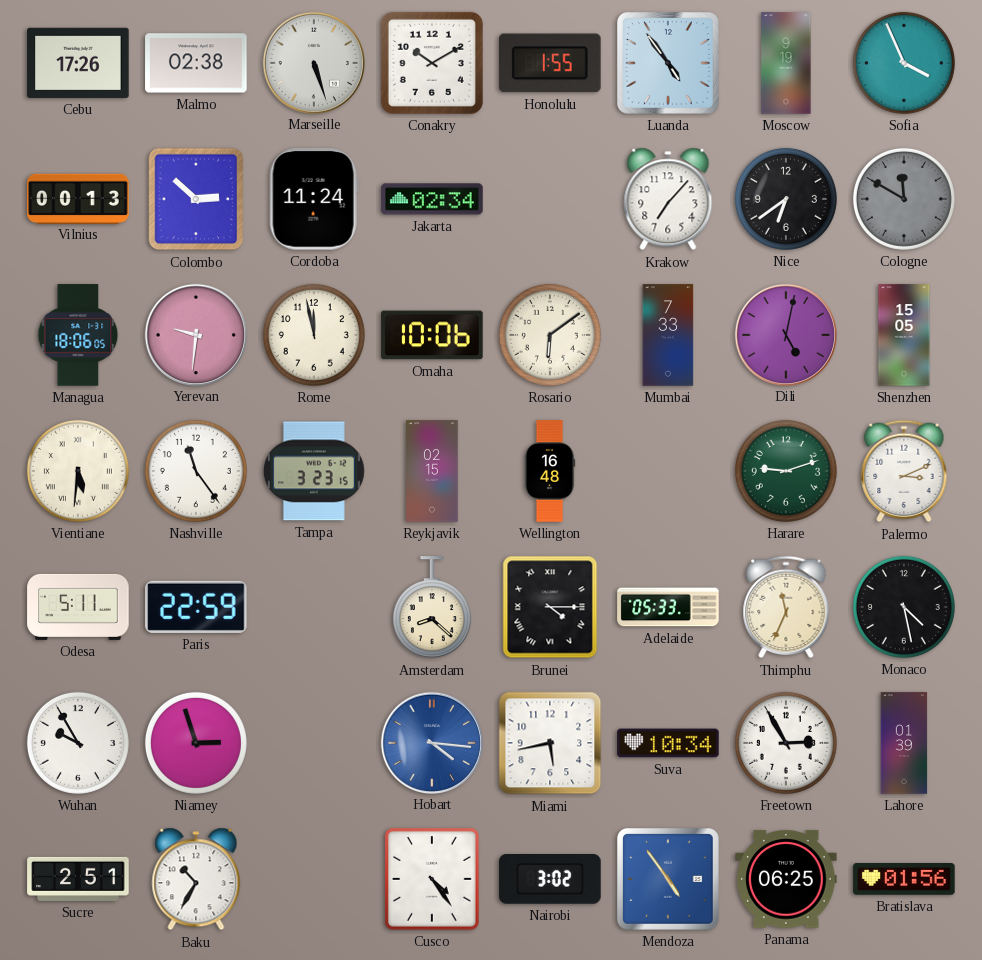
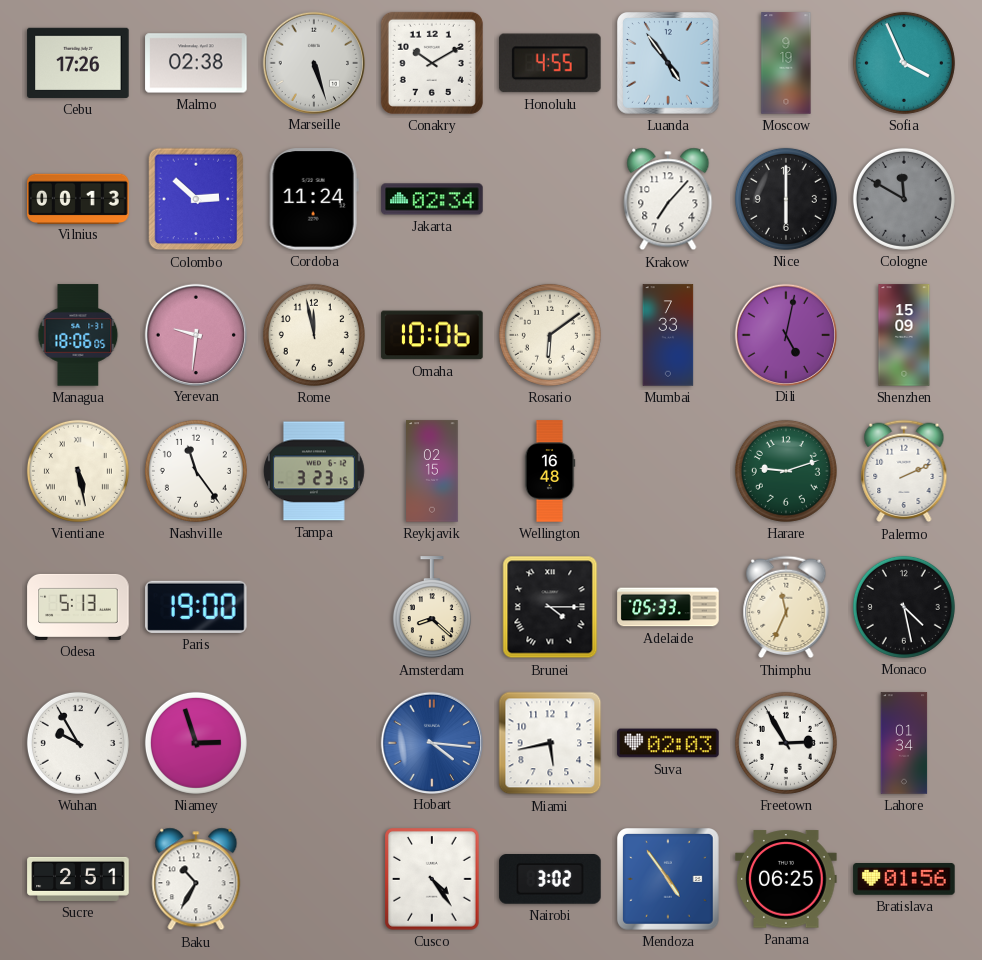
Honolulu: 1:55 -> 4:55
Nice: 6:39 -> 6:00
Shenzhen: 15:05 -> 15:09
Vientiane: 5:31 -> 5:28
Palermo: 3:11 -> 2:11
Odesa: 5:11 -> 5:13
Paris: 22:59 -> 19:00
Suva: 10:34 -> 02:03
Lahore: 01:39 -> 01:34
